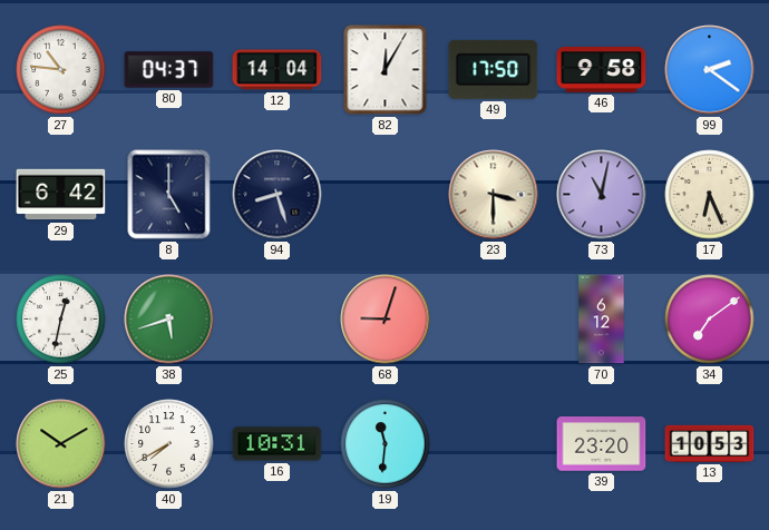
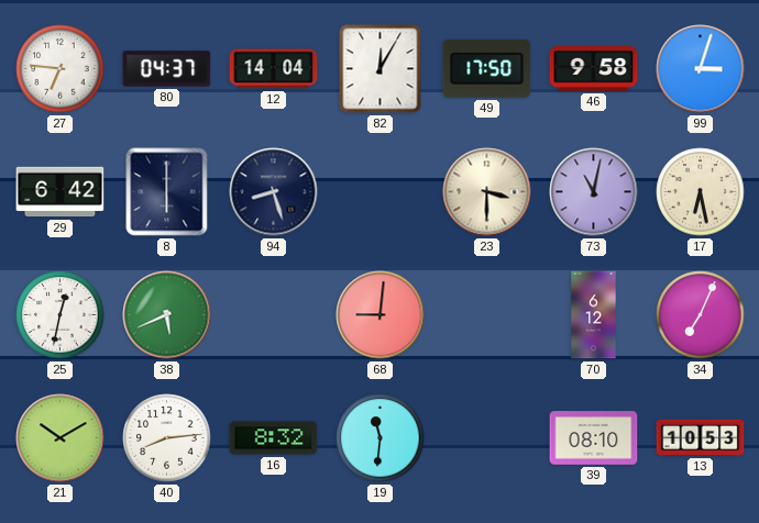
27: 10:46 -> 6:46
99: 2:21 -> 3:03
8: 5:00 -> 6:00
17: 6:26 -> 6:28
38: 5:42 -> 5:41
68: 9:03 -> 9:01
34: 7:09 -> 7:04
40: 7:40 -> 8:14
16: 10:31 -> 8:32
39: 23:20 -> 08:10
